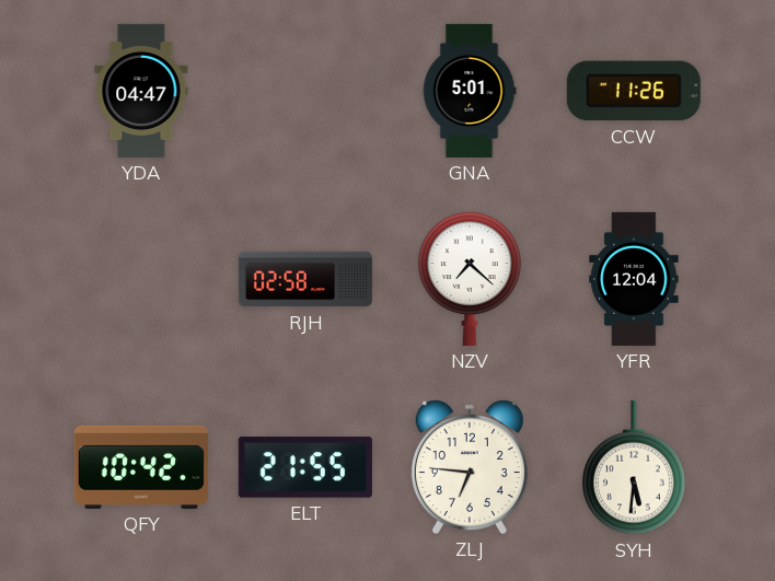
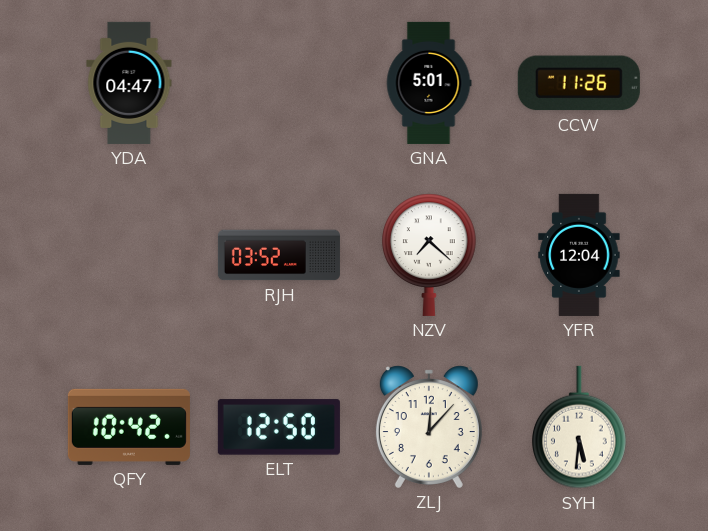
RJH: 02:58 -> 03:52
ELT: 21:55 -> 12:50
ZLJ: 6:46 -> 12:07
